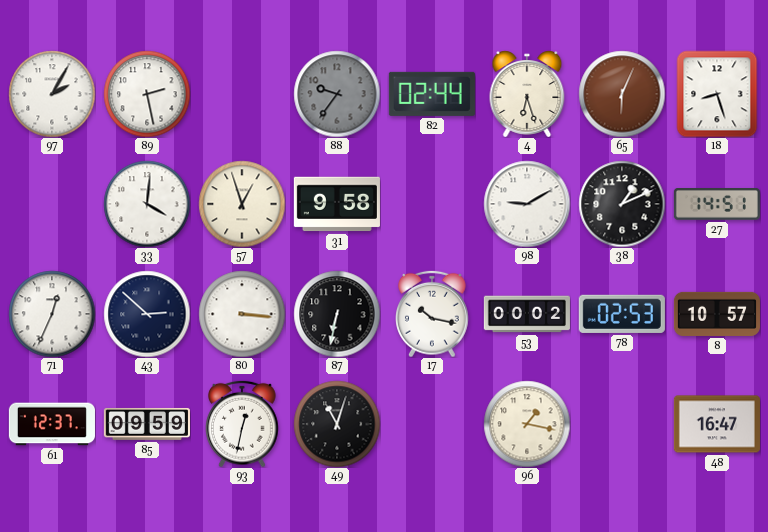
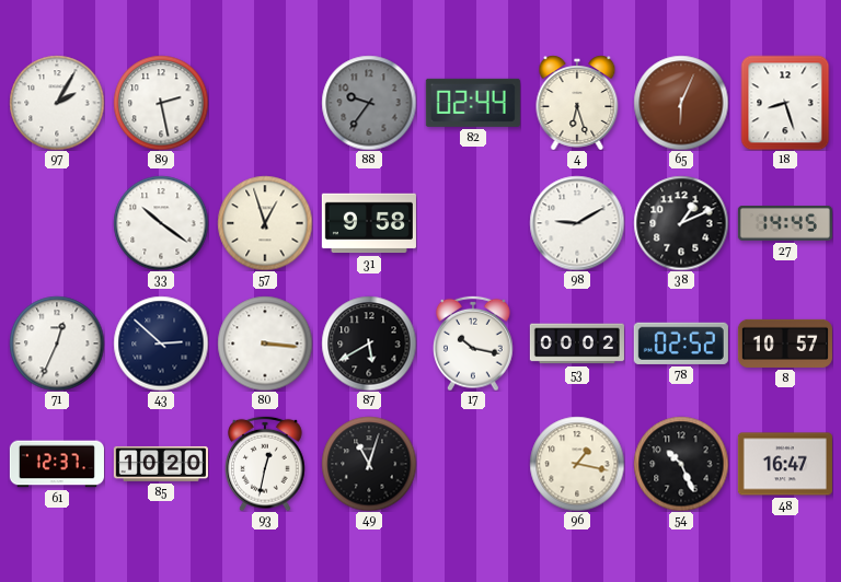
33: 4:01 -> 10:21
27: 14:51 -> 14:45
87: 6:32 -> 5:40
78: 02:53 -> 02:52
85: 09:59 -> 10:20
54: none -> 10:26
